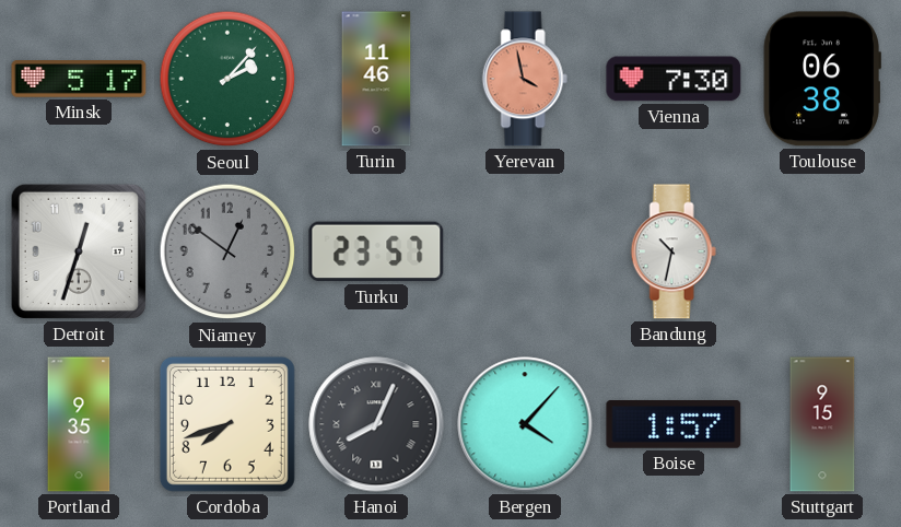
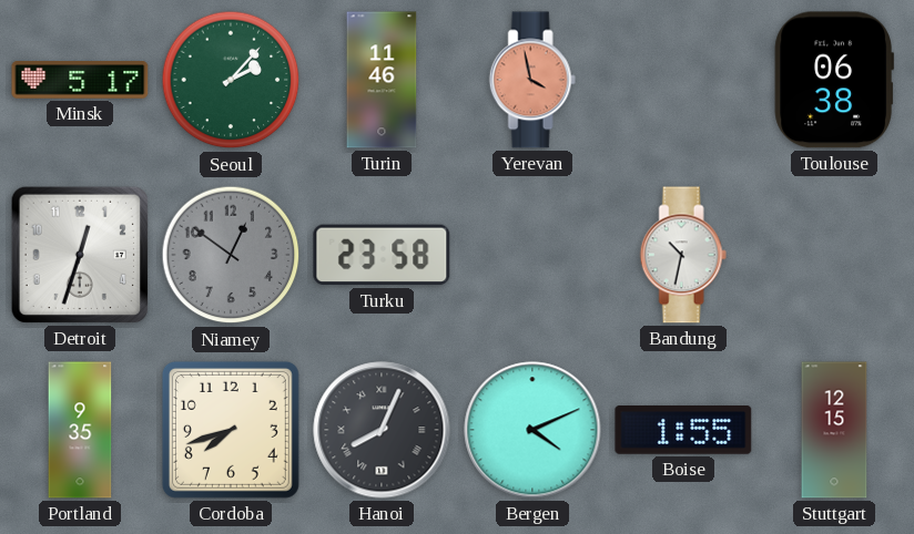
Vienna: 7:30 -> none
Turku: 23:57 -> 23:58
Bergen: 4:07 -> 4:11
Boise: 1:57 -> 1:55
Stuttgart: 9:15 -> 12:15
